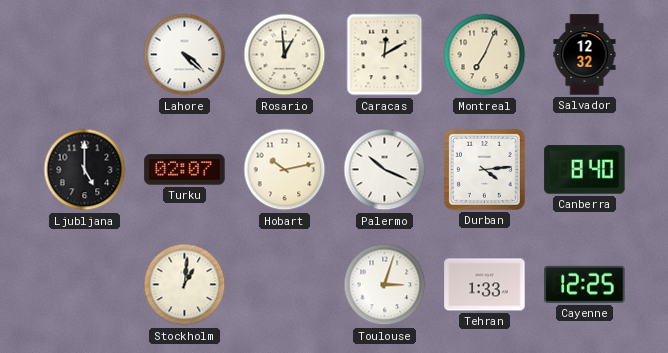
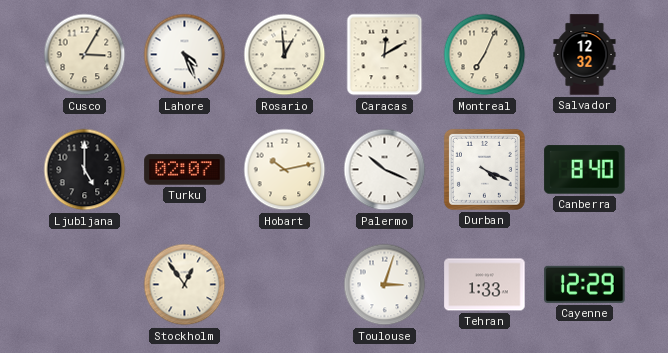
Cusco: none -> 3:05
Lahore: 4:22 -> 4:26
Durban: 4:14 -> 4:19
Stockholm: 1:01 -> 12:54
Cayenne: 12:25 -> 12:29
